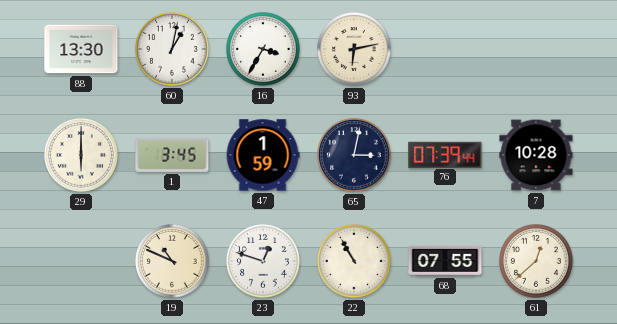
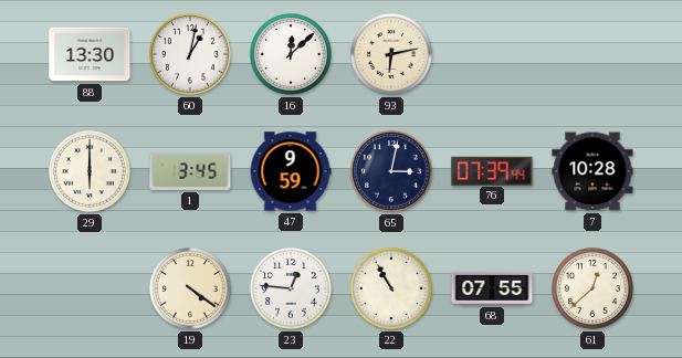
16: 3:35 -> 12:08
47: 1:59 -> 9:59
19: 10:49 -> 4:21
23: 12:48 -> 12:46
